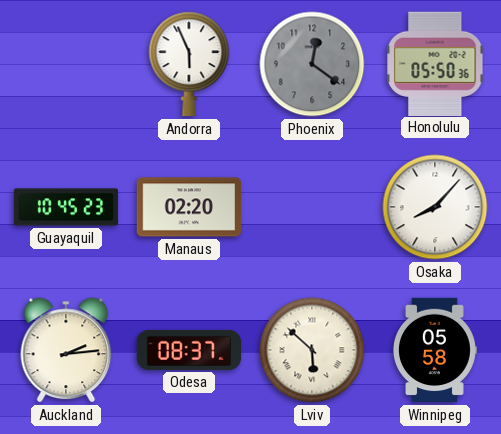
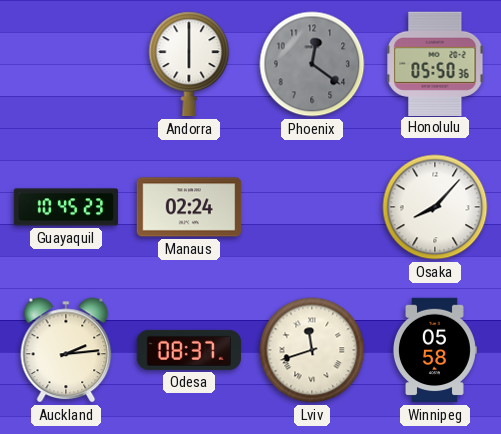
Andorra: 5:56 -> 6:00
Manaus: 02:20 -> 02:24
Lviv: 5:52 -> 11:42
